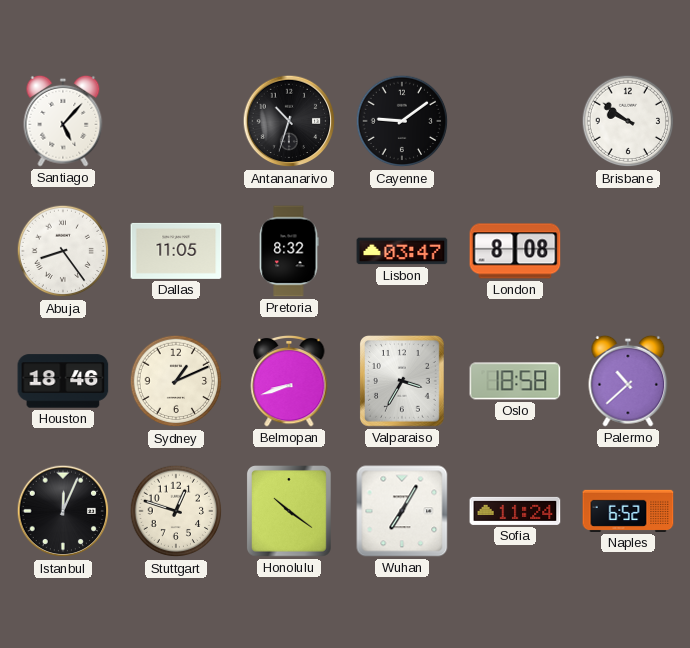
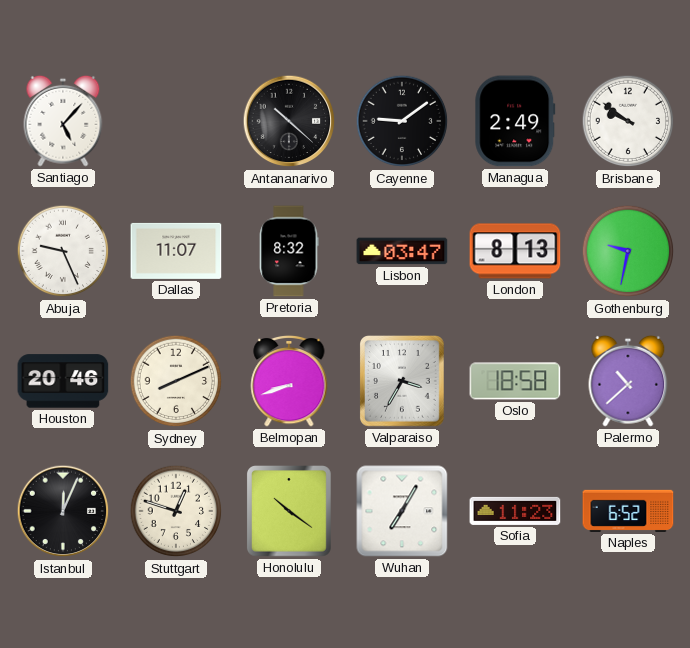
Antananarivo: 10:33 -> 10:22
Managua: none -> 2:49
Abuja: 8:24 -> 9:26
Dallas: 11:05 -> 11:07
London: 8:08 -> 8:13
Gothenburg: none -> 9:32
Houston: 18:46 -> 20:46
Sydney: 1:11 -> 8:11
Sofia: 11:24 -> 11:23
